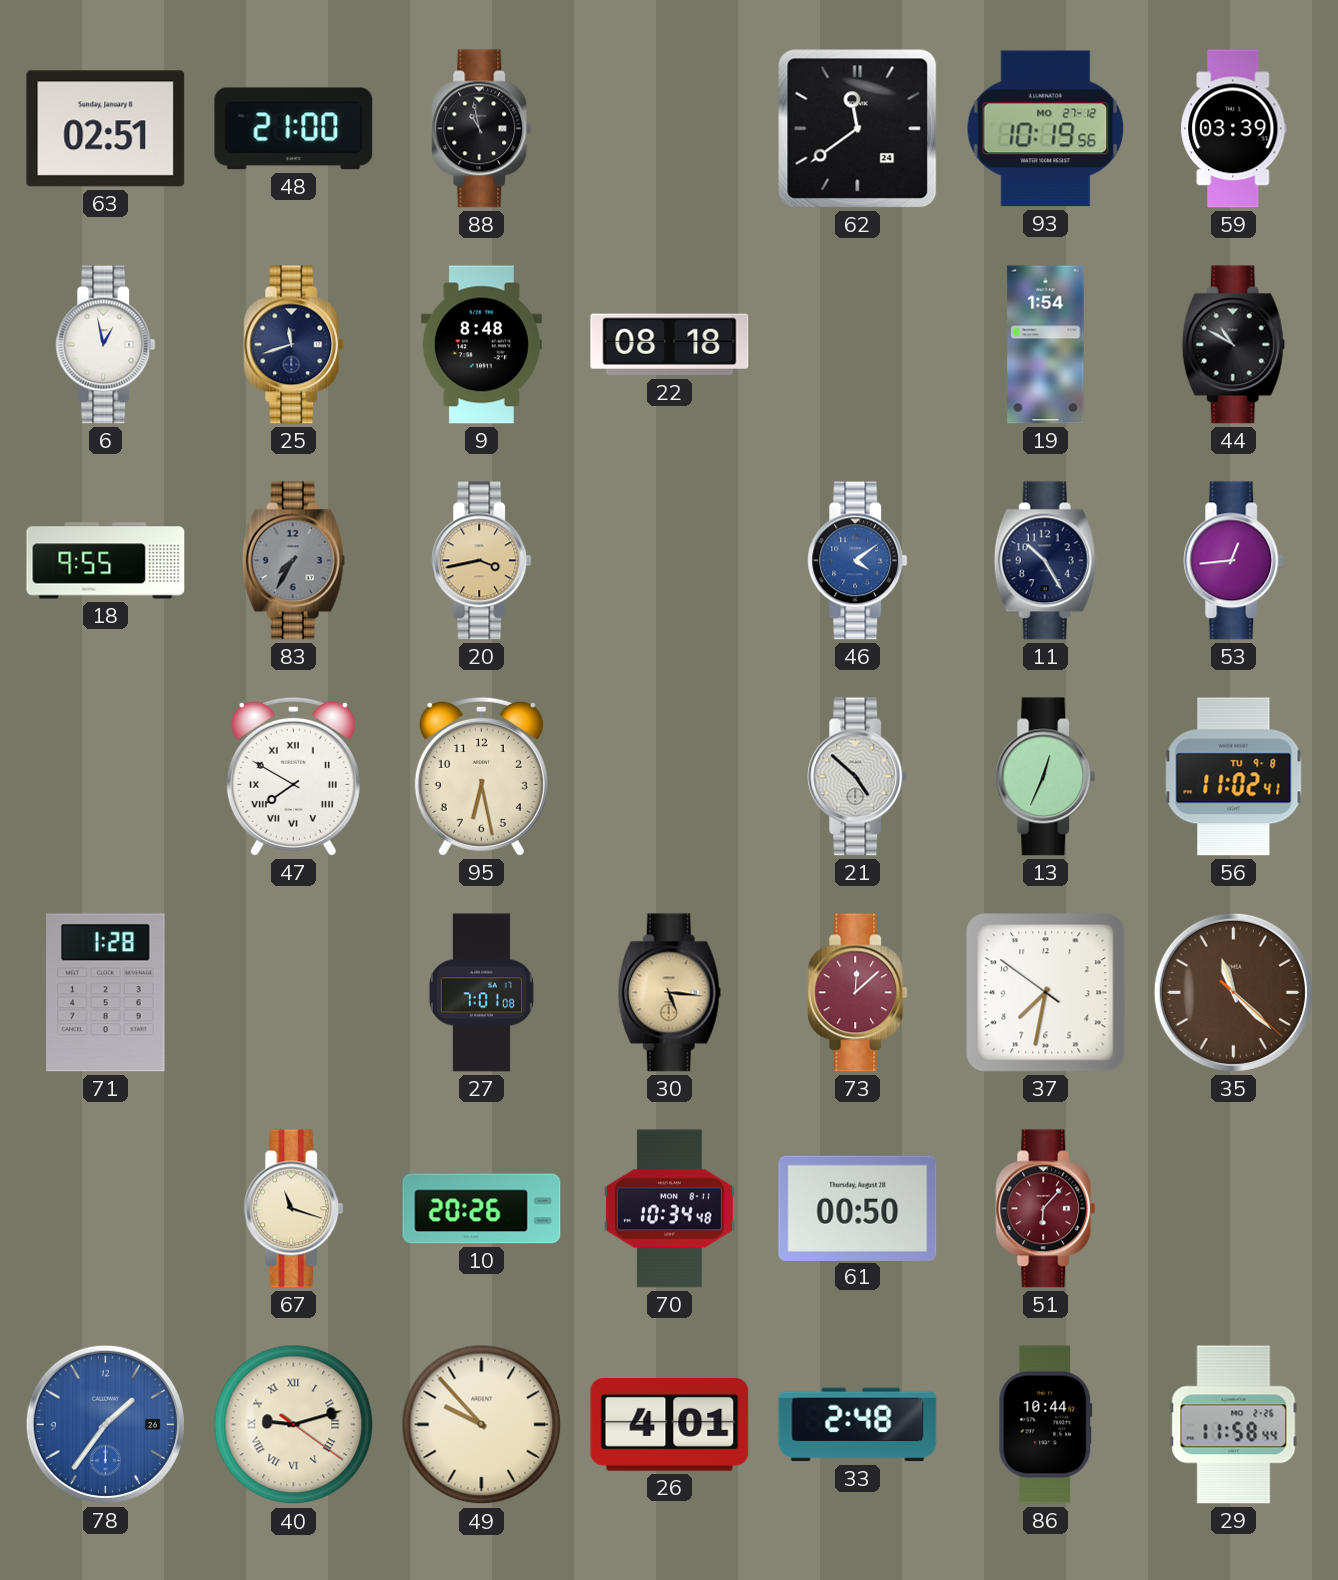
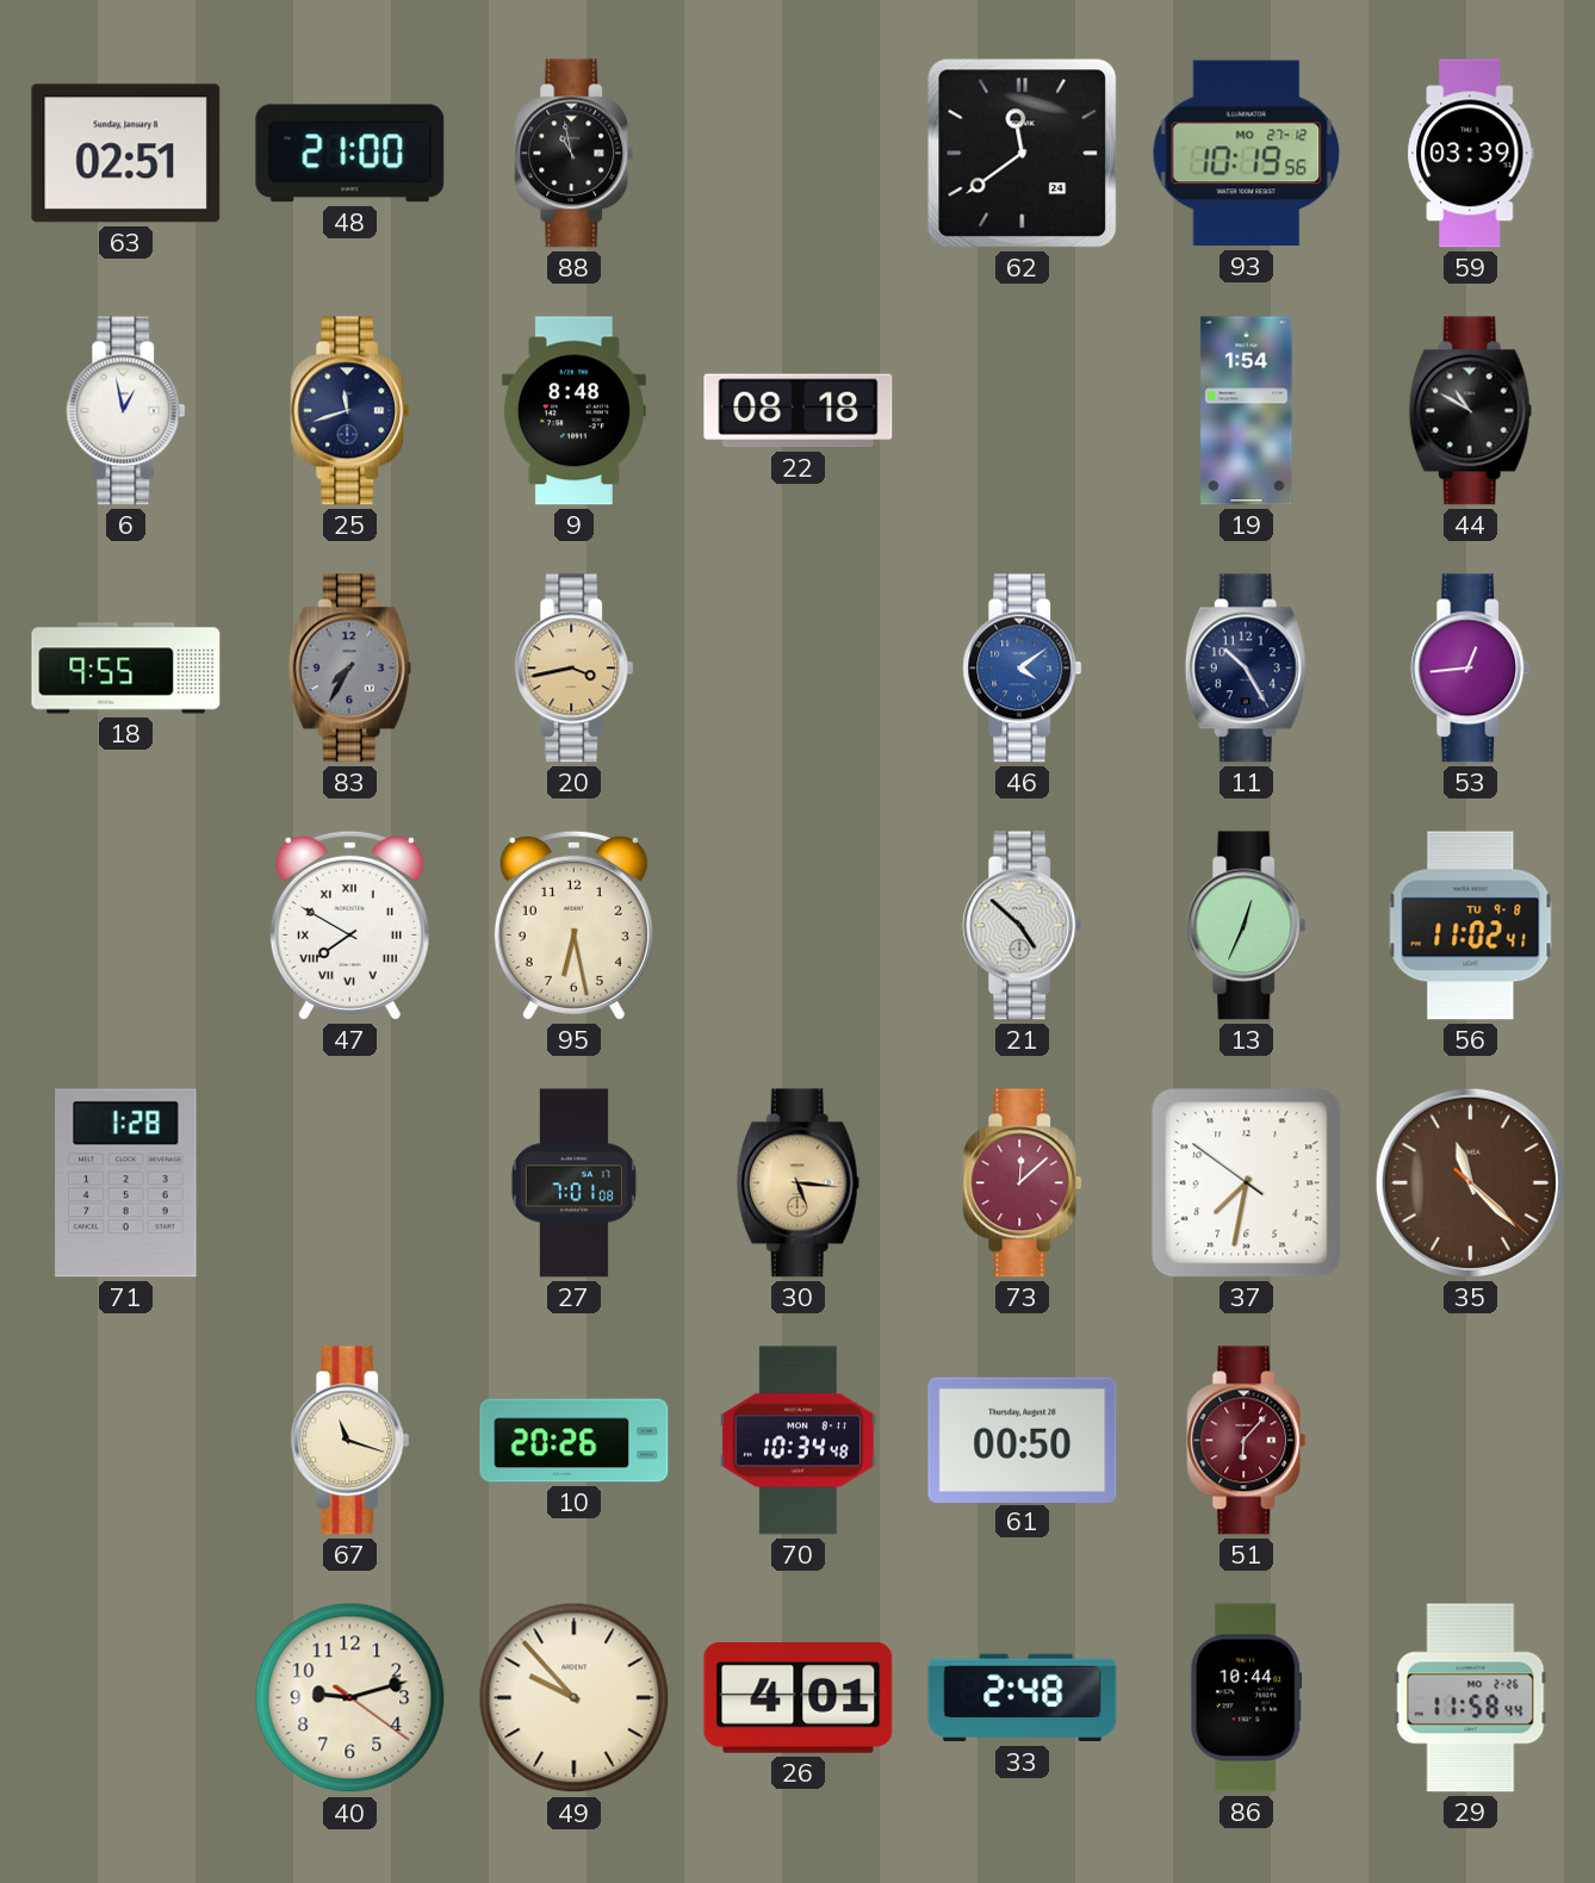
78: 1:36 -> none
40 numerals: Roman -> Arabic
